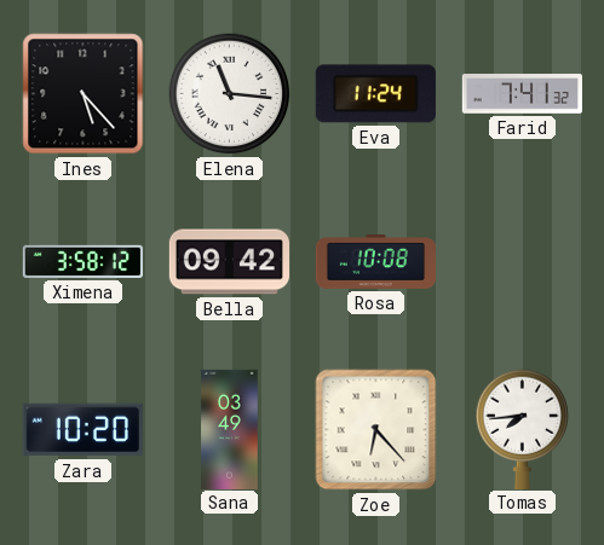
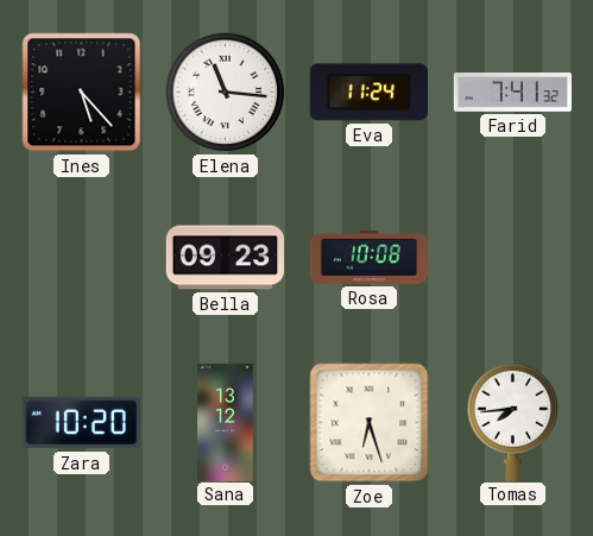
Ximena: 3:58 -> none
Bella: 09:42 -> 09:23
Sana: 03:49 -> 13:12
Zoe: 6:23 -> 6:27
